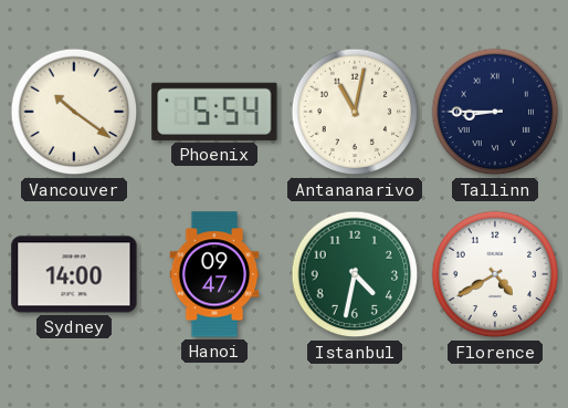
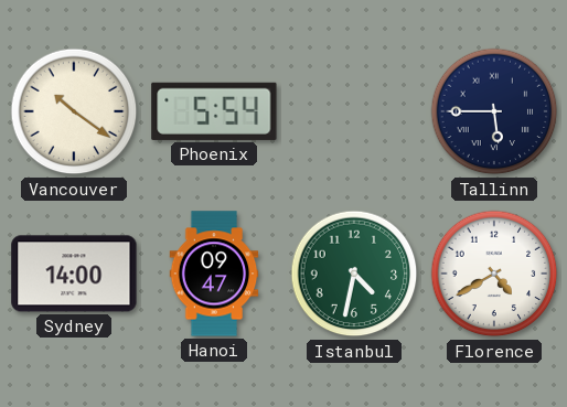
Antananarivo: 11:02 -> none
Tallinn: 8:45 -> 5:45
